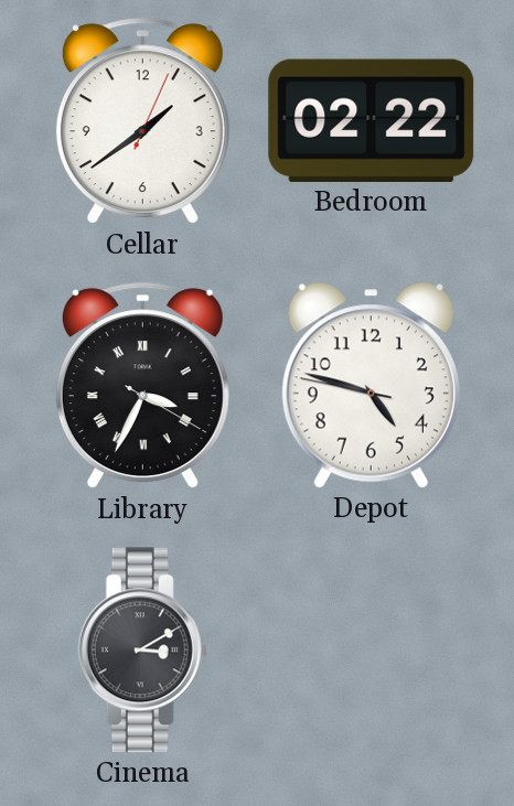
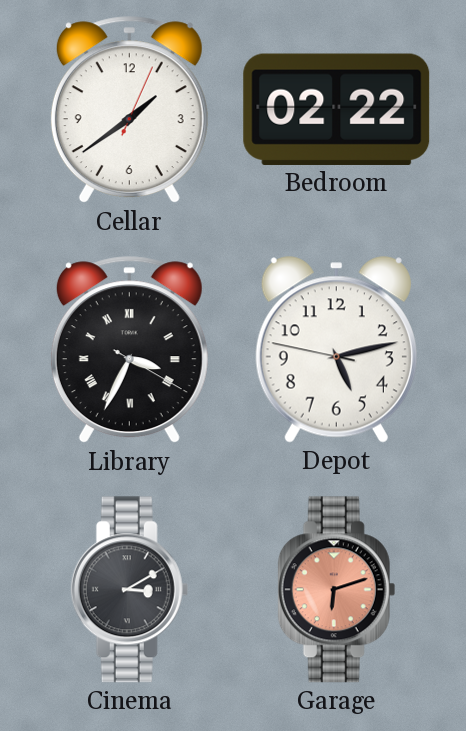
Depot: 4:47 -> 5:12
Garage: none -> 6:12
